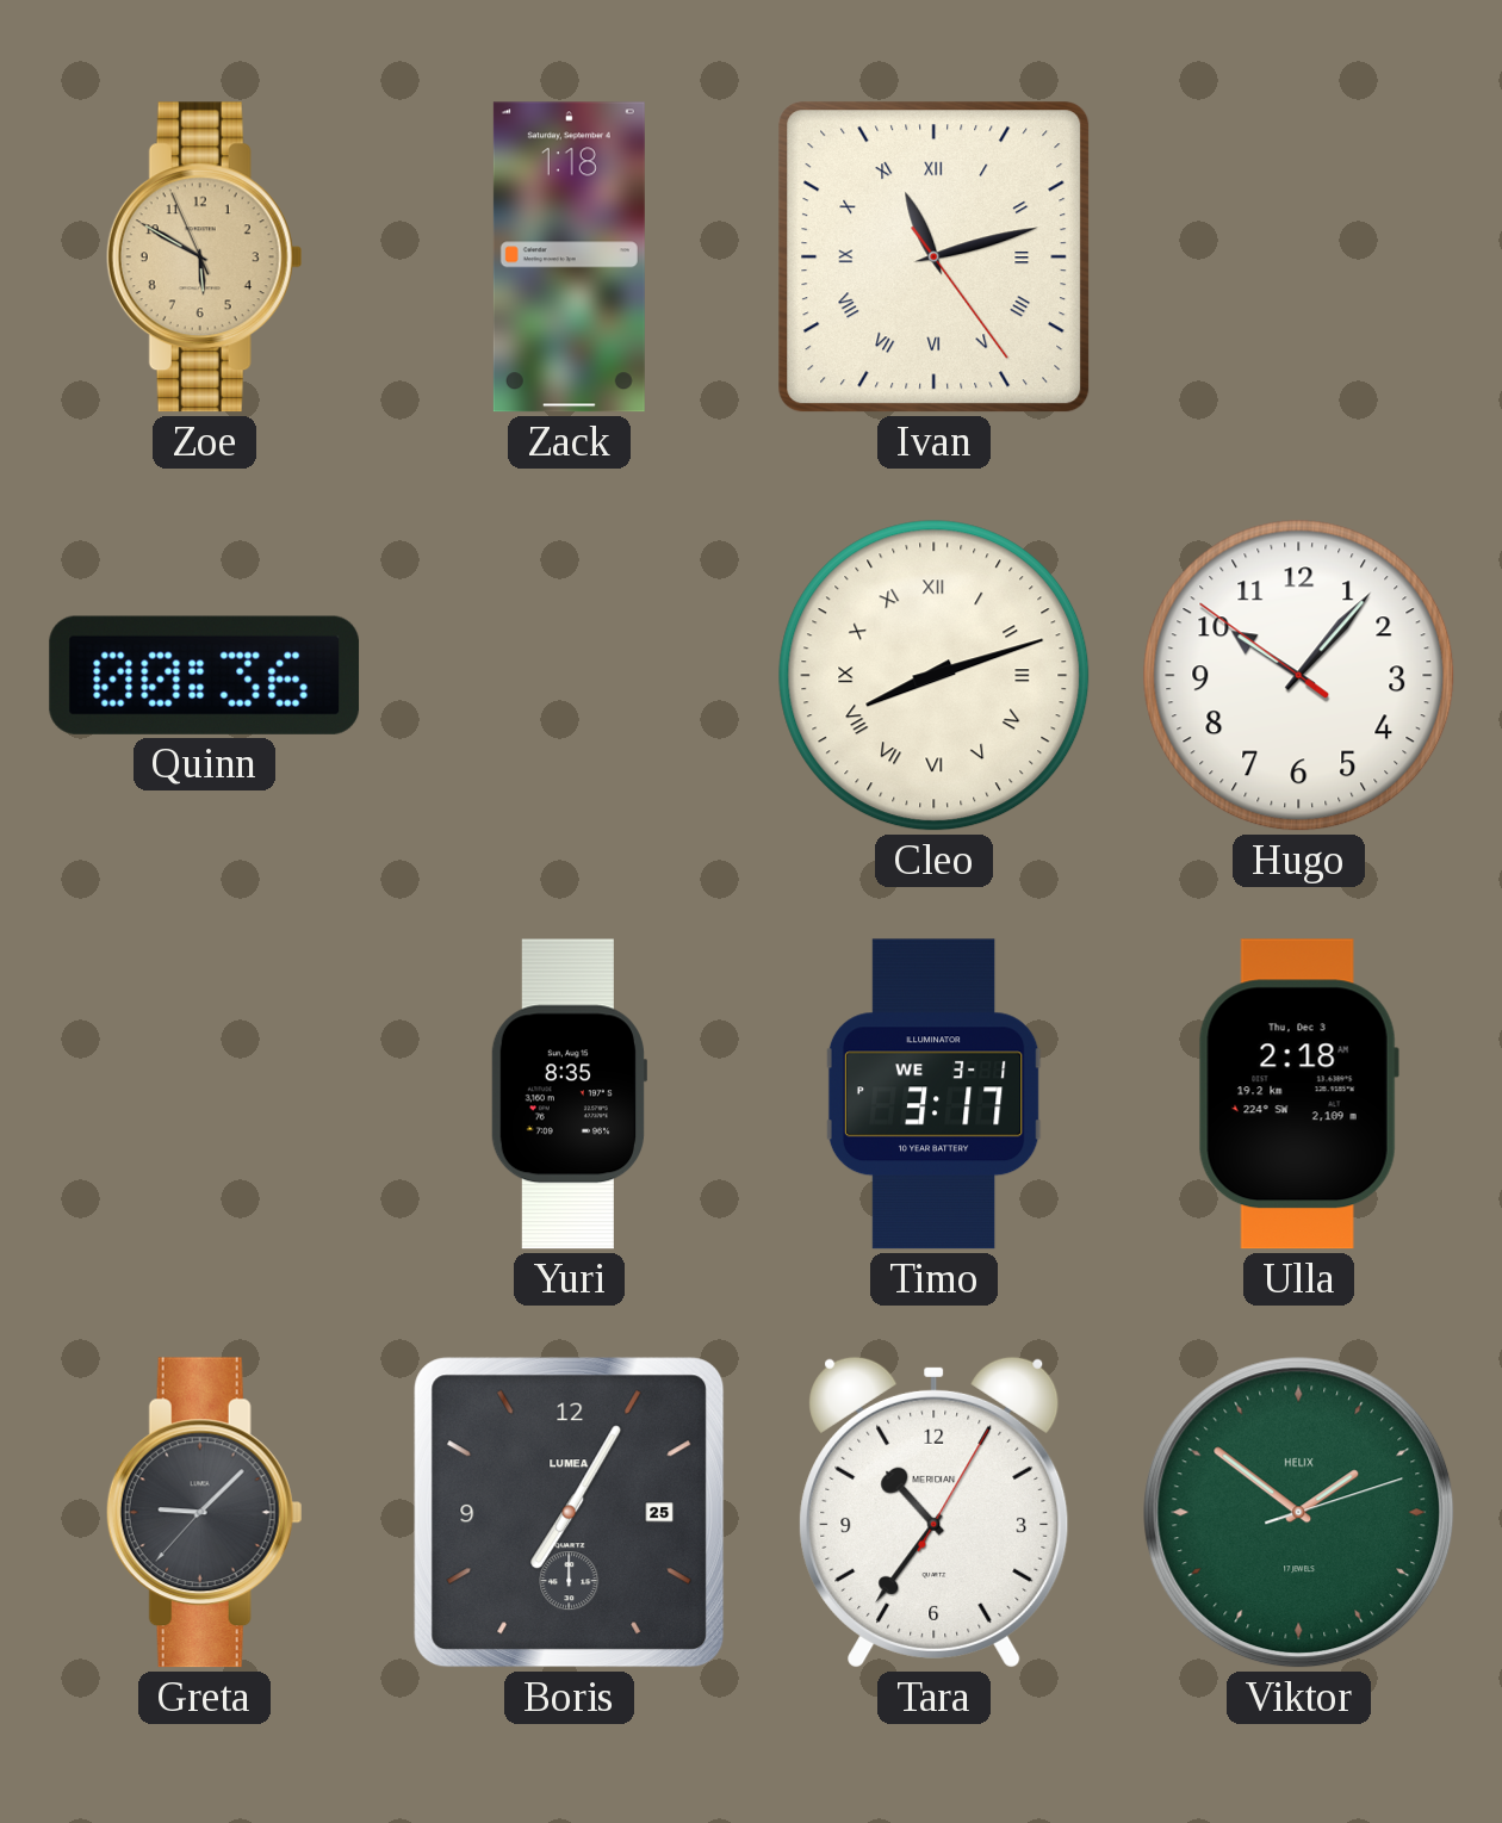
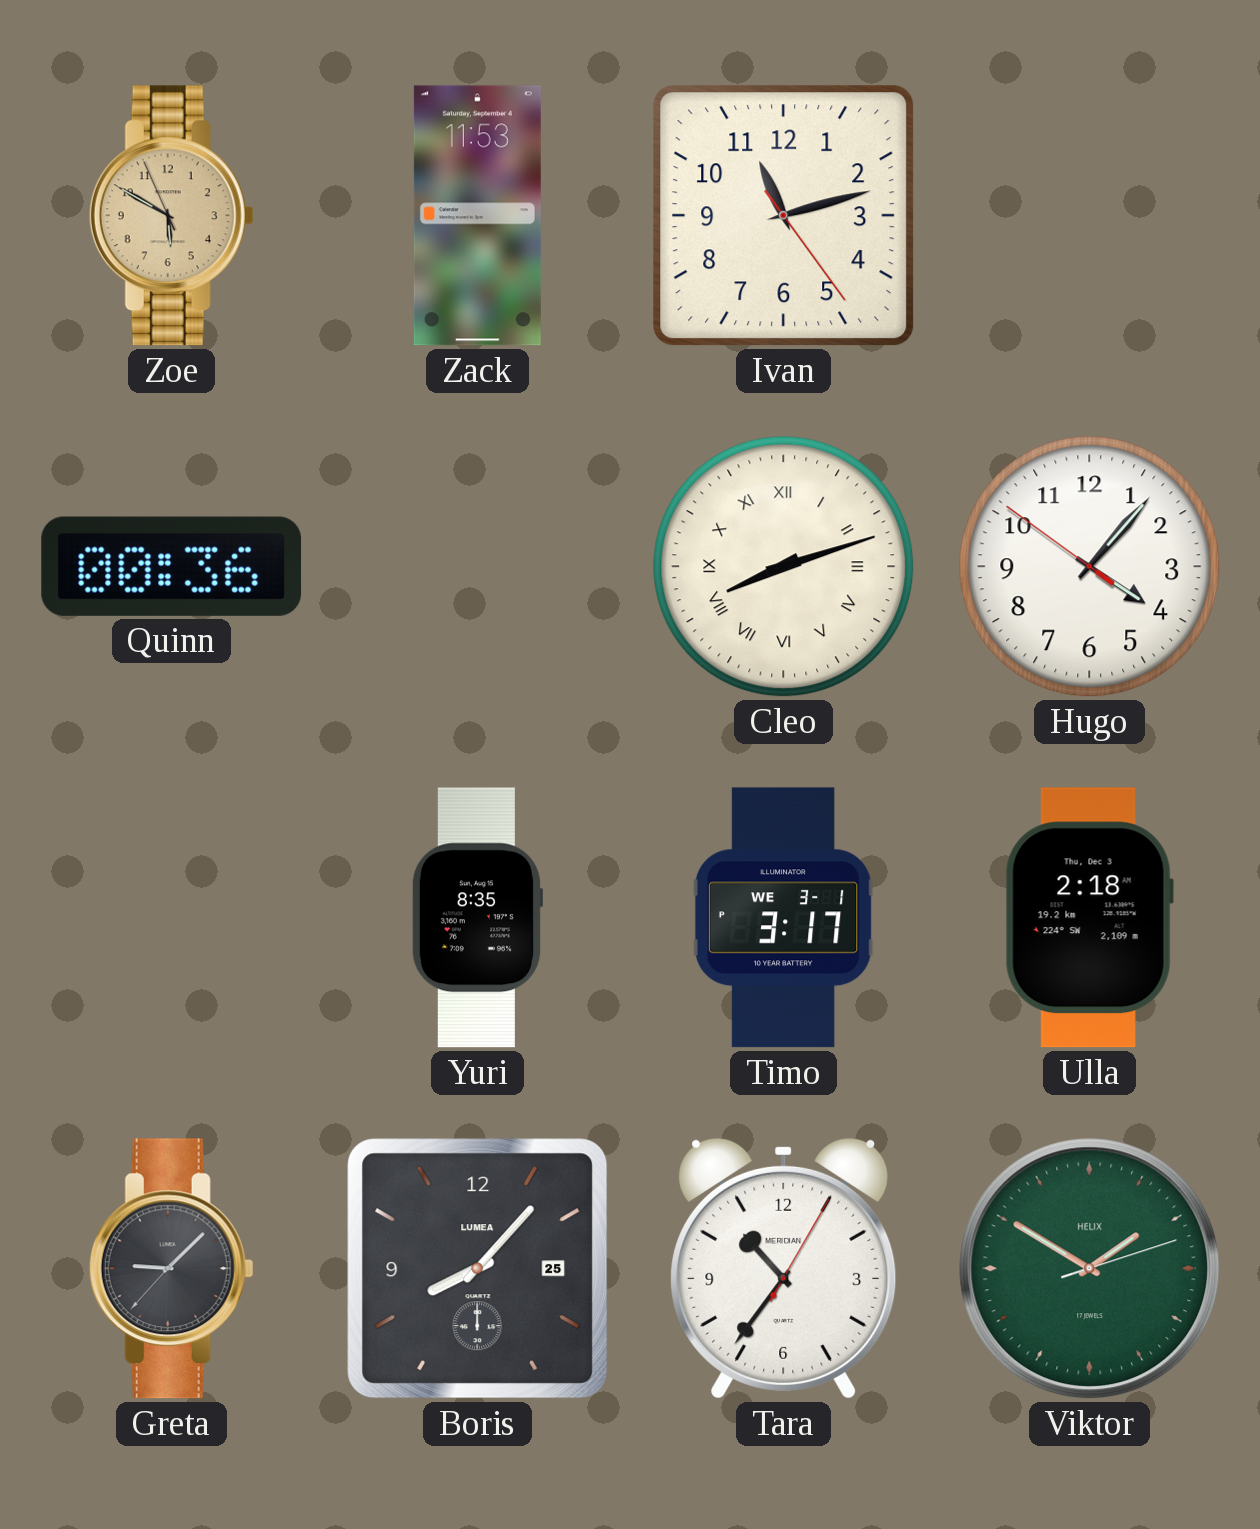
Zack: 1:18 -> 11:53
Ivan numerals: Roman -> Arabic
Hugo: 10:06 -> 4:06
Boris: 7:05 -> 8:07
Viktor: 1:51 -> 1:50
